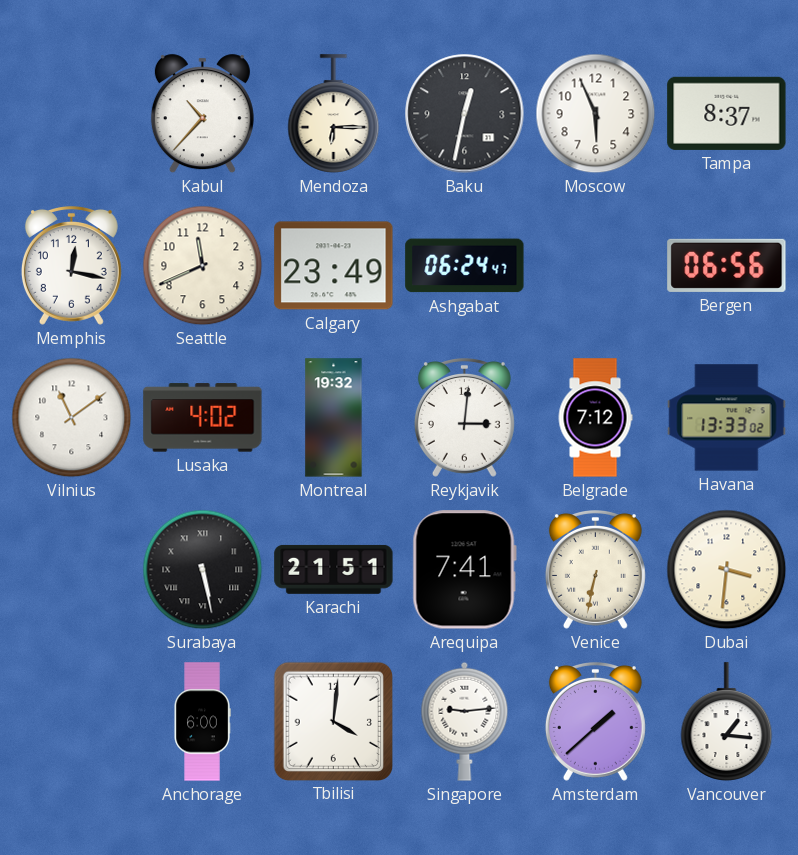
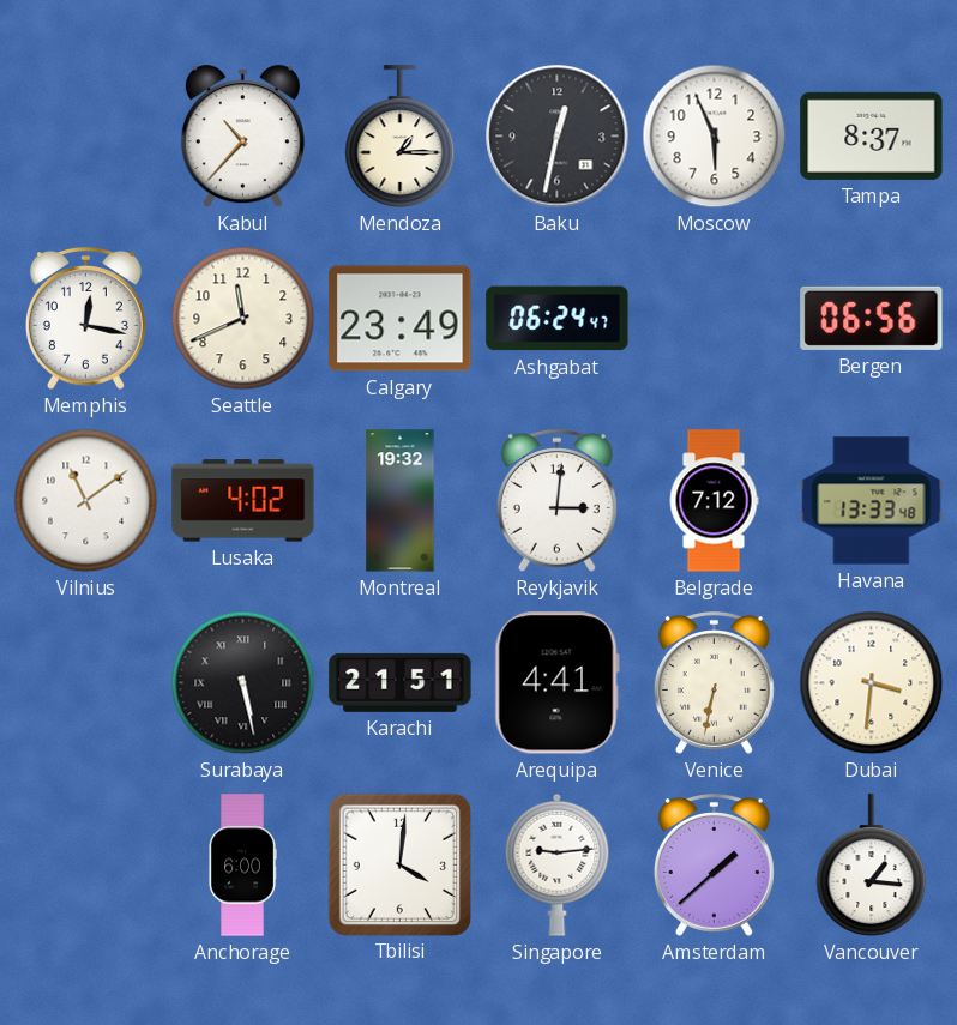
Mendoza: 6:15 -> 1:15
Havana: 13:33:02 -> 13:33:48
Arequipa: 7:41 -> 4:41
